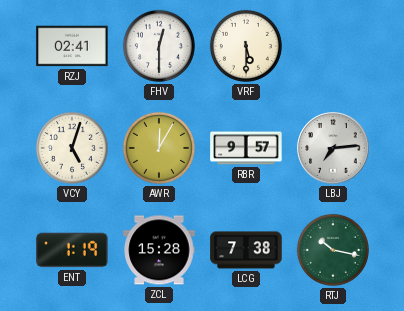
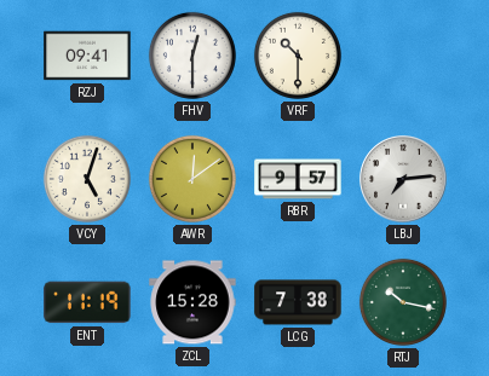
RZJ: 02:41 -> 09:41
VRF: 5:30 -> 10:30
AWR: 12:05 -> 12:09
ENT: 1:19 -> 11:19
